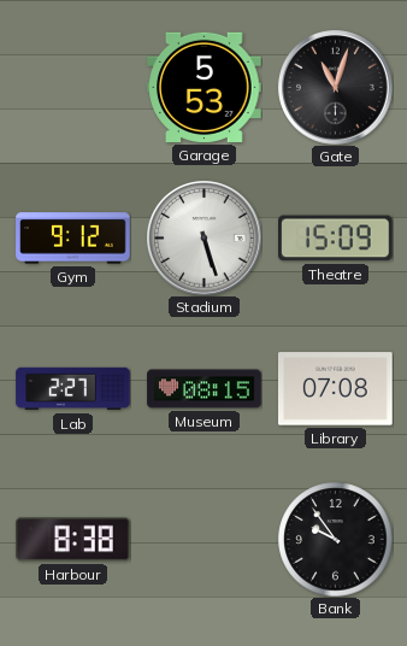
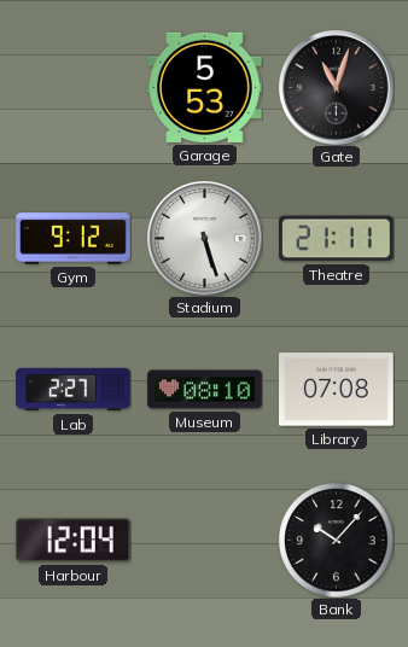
Theatre: 15:09 -> 21:11
Museum: 08:15 -> 08:10
Harbour: 8:38 -> 12:04
Bank: 9:54 -> 10:07
